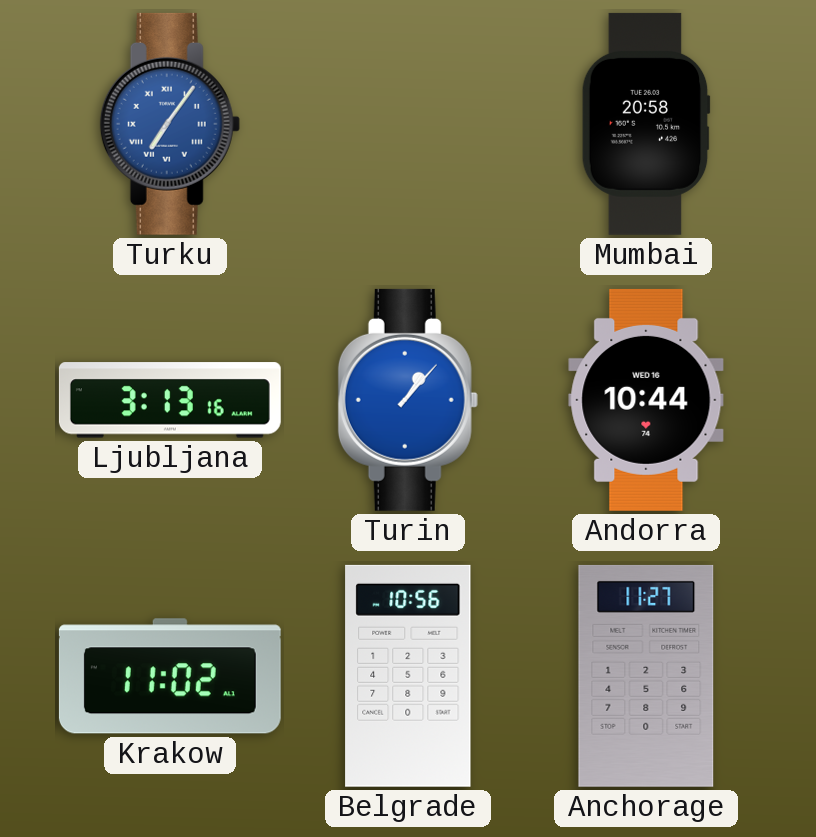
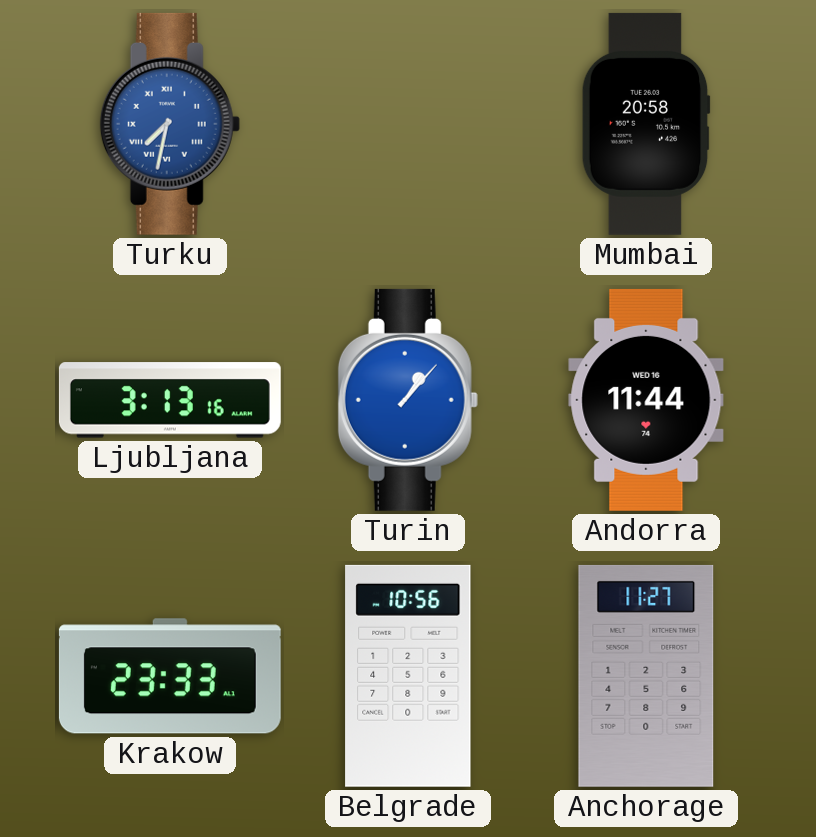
Turku: 7:06 -> 7:32
Andorra: 10:44 -> 11:44
Krakow: 11:02 -> 23:33
